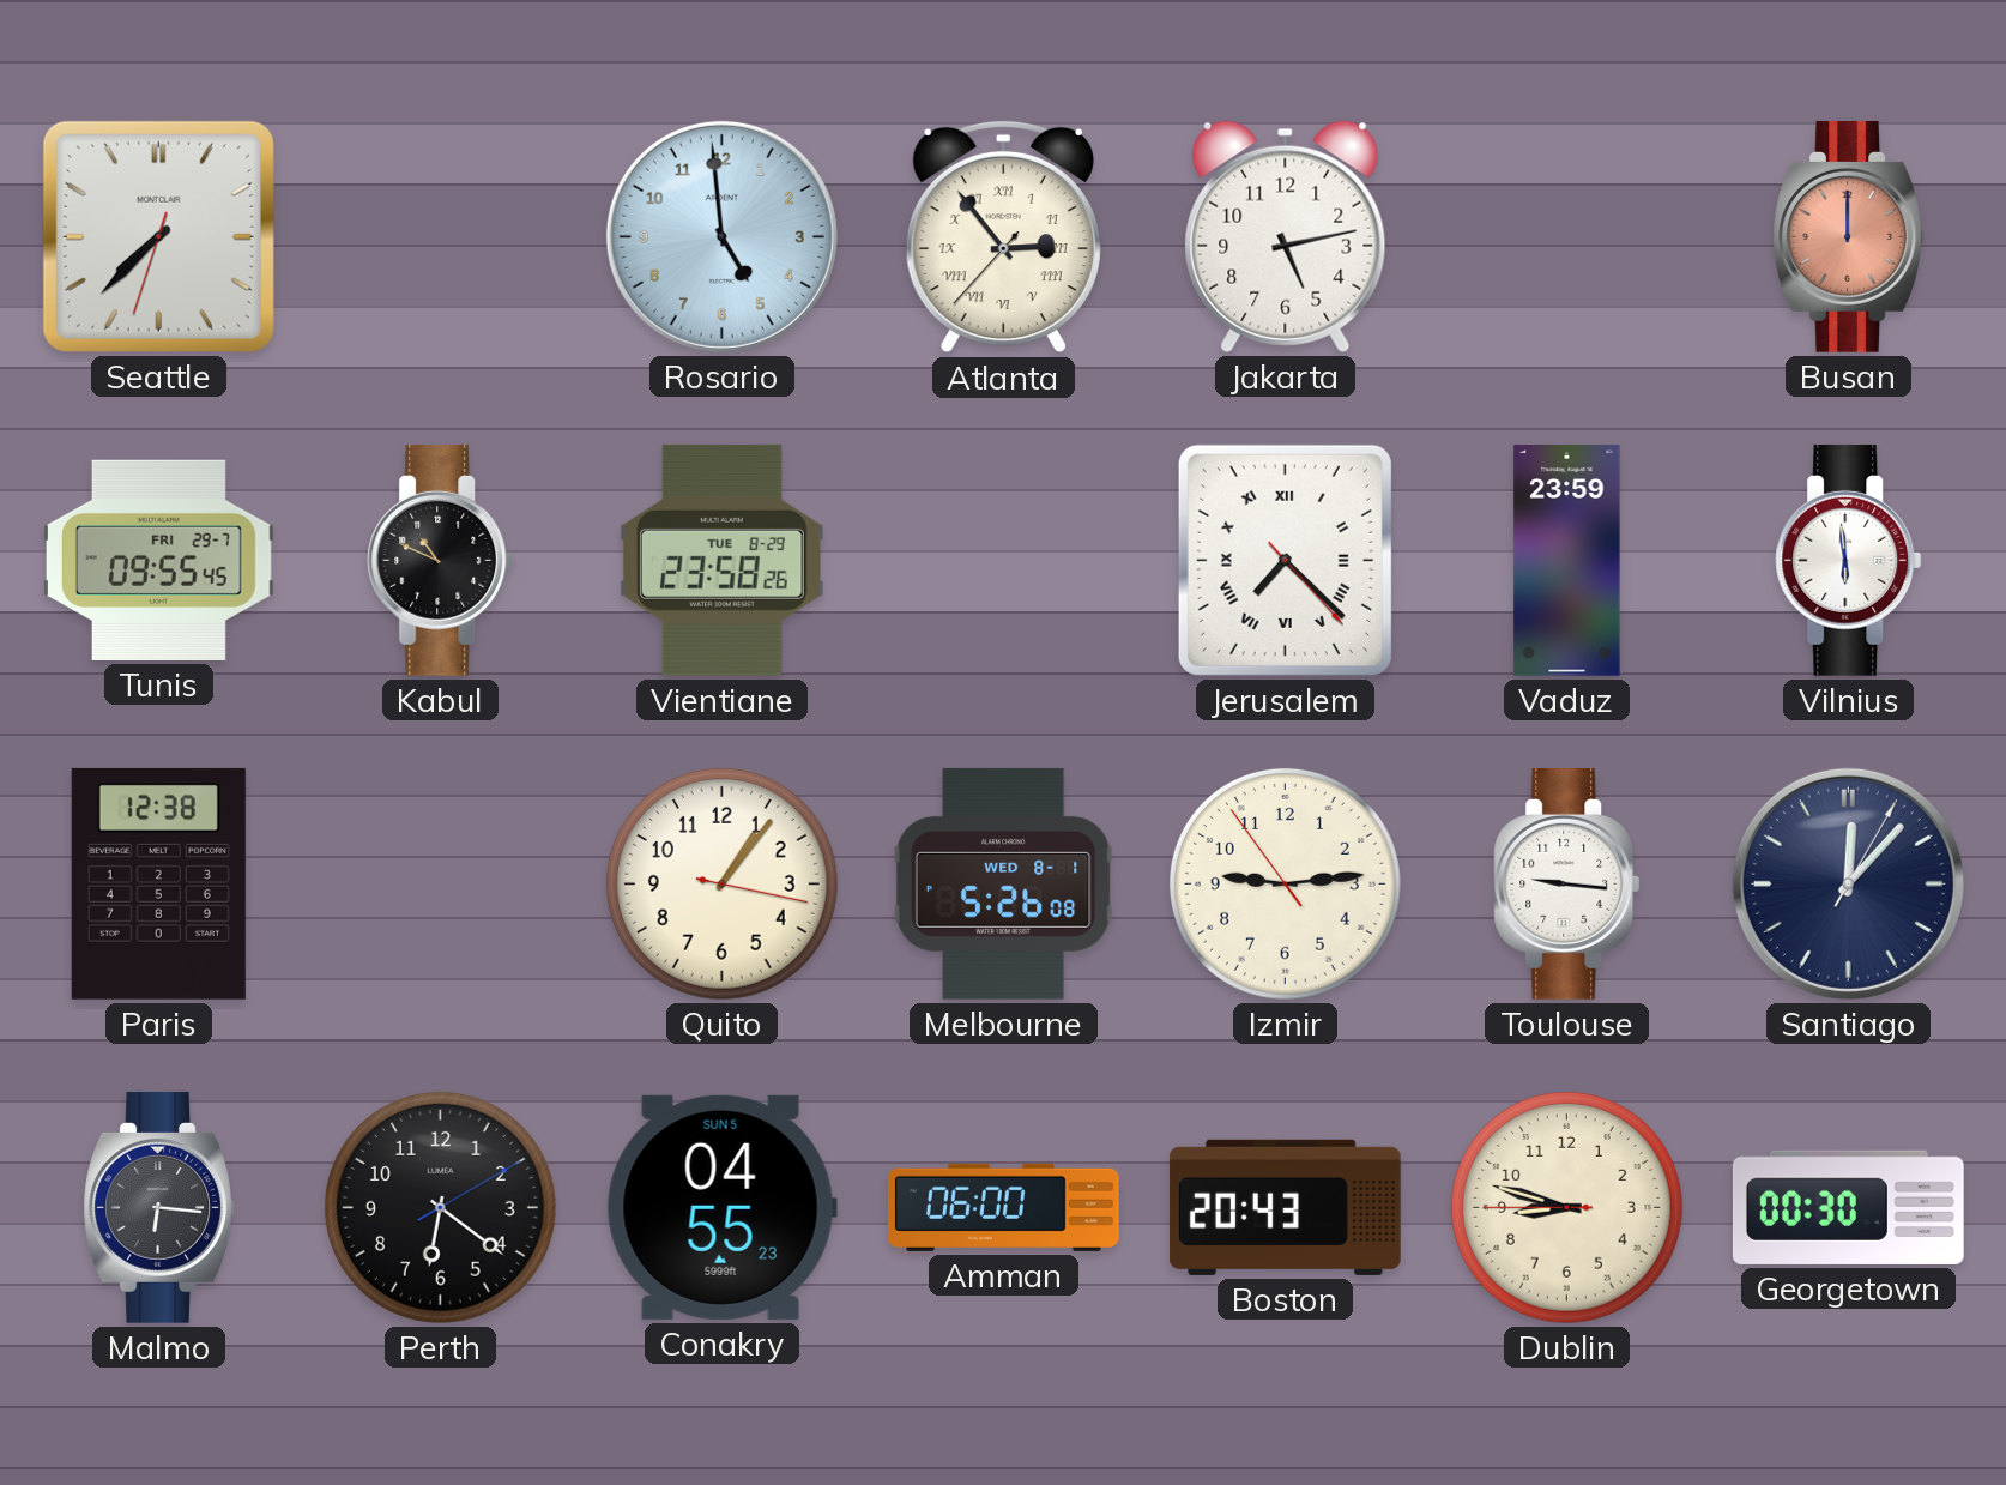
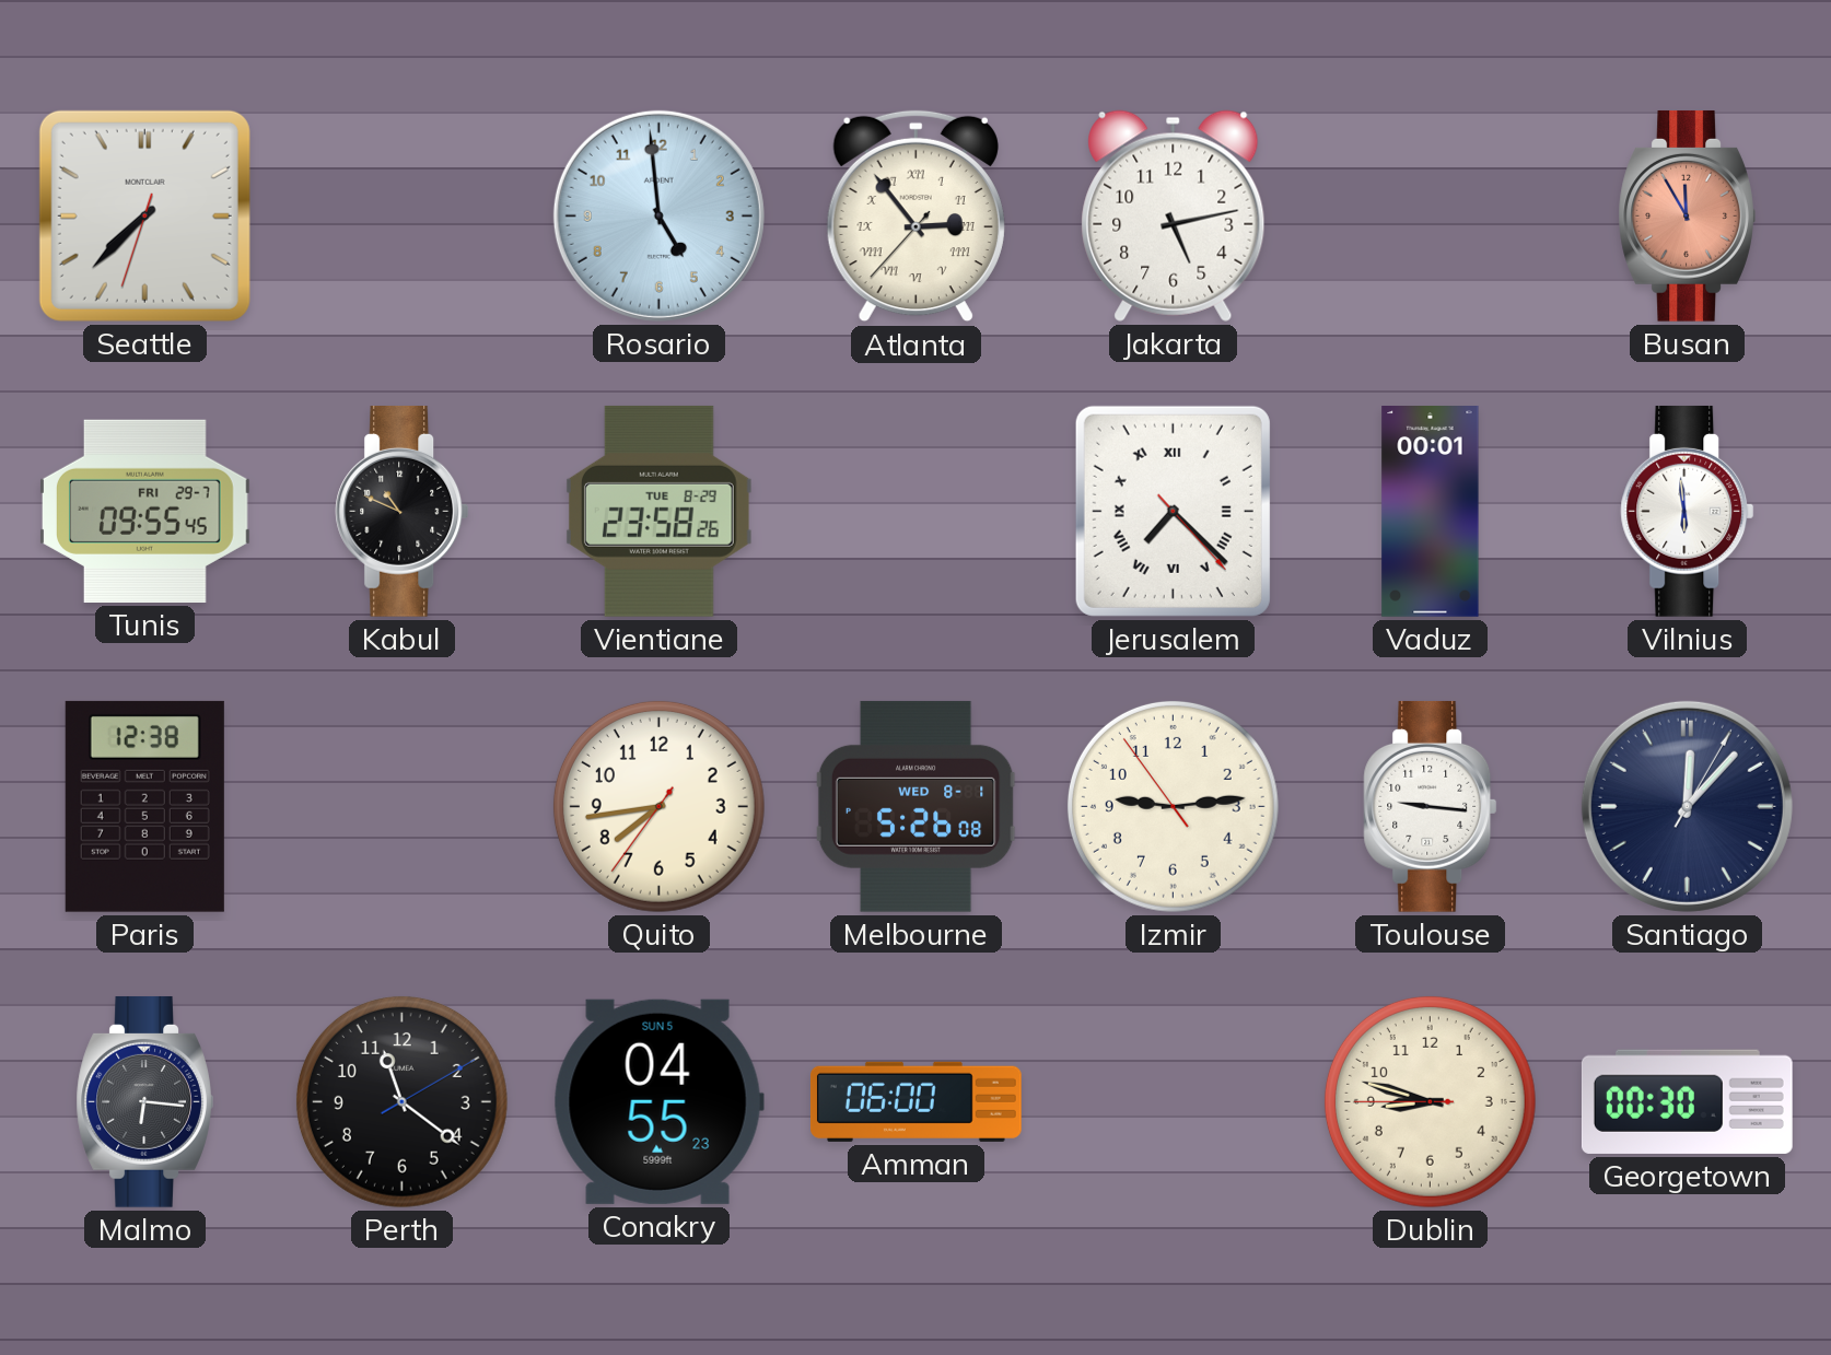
Busan: 12:00 -> 11:55
Vaduz: 23:59 -> 00:01
Quito: 1:06 -> 7:43
Perth: 6:21 -> 11:21
Boston: 20:43 -> none
